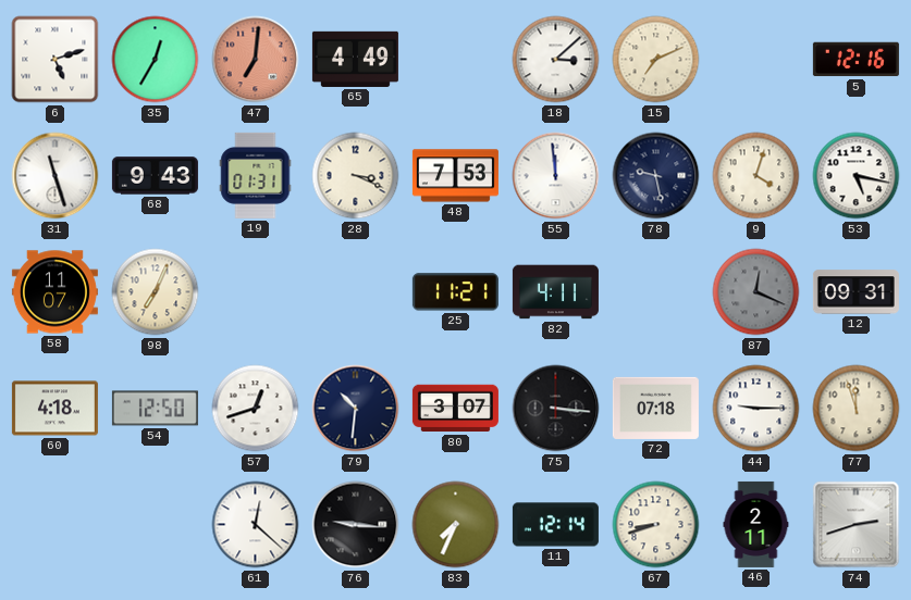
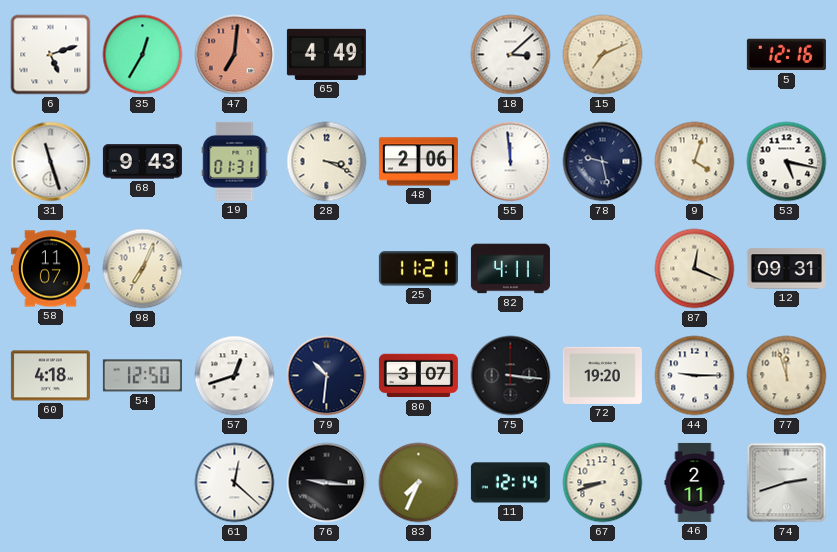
48: 7:53 -> 2:06
87 dial: grey -> cream
72: 07:18 -> 19:20
